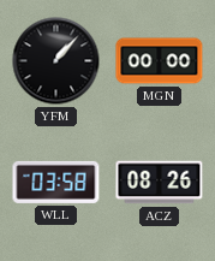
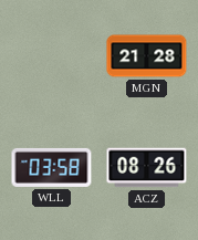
YFM: 1:07 -> none
MGN: 00:00 -> 21:28
